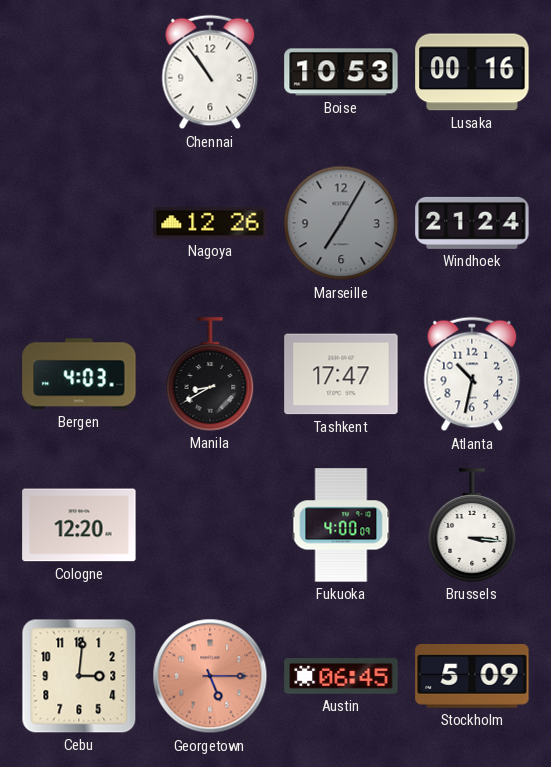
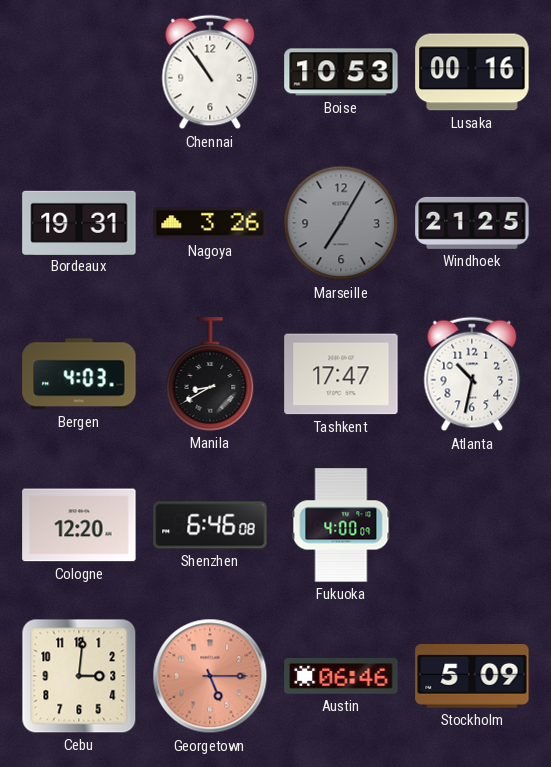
Bordeaux: none -> 19:31
Nagoya: 12:26 -> 3:26
Windhoek: 21:24 -> 21:25
Shenzhen: none -> 6:46
Brussels: 3:16 -> none
Austin: 06:45 -> 06:46
